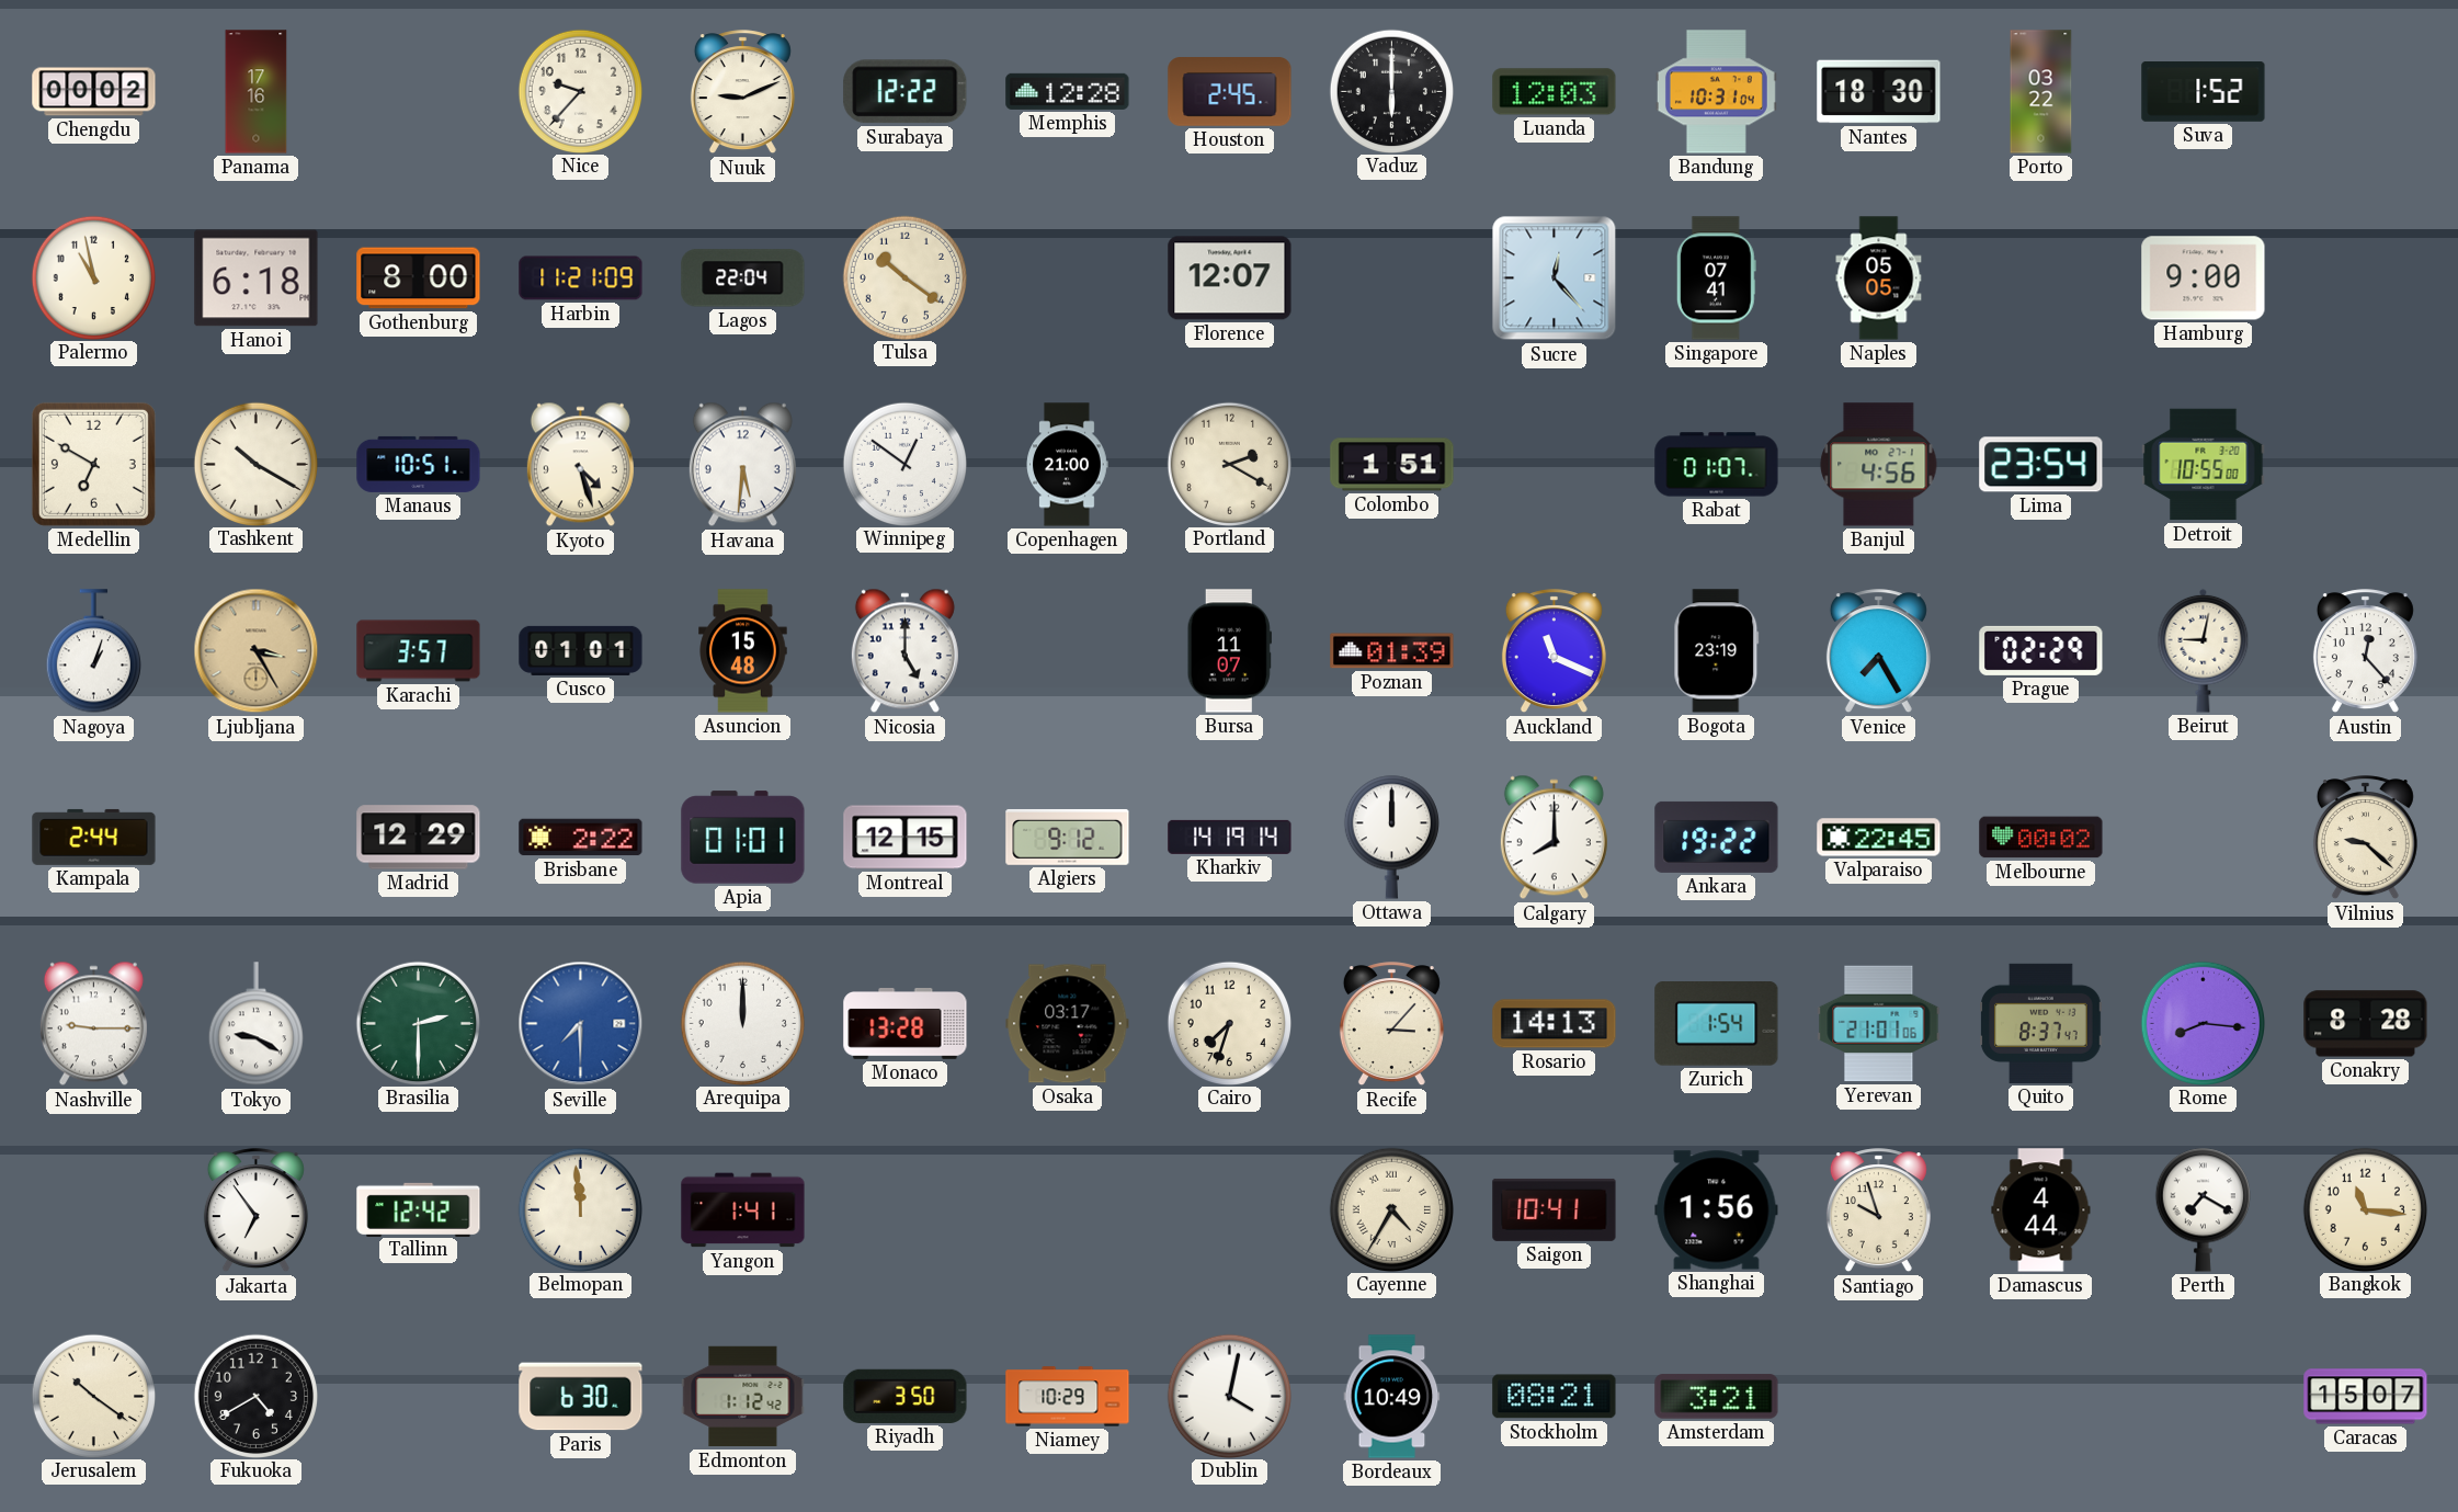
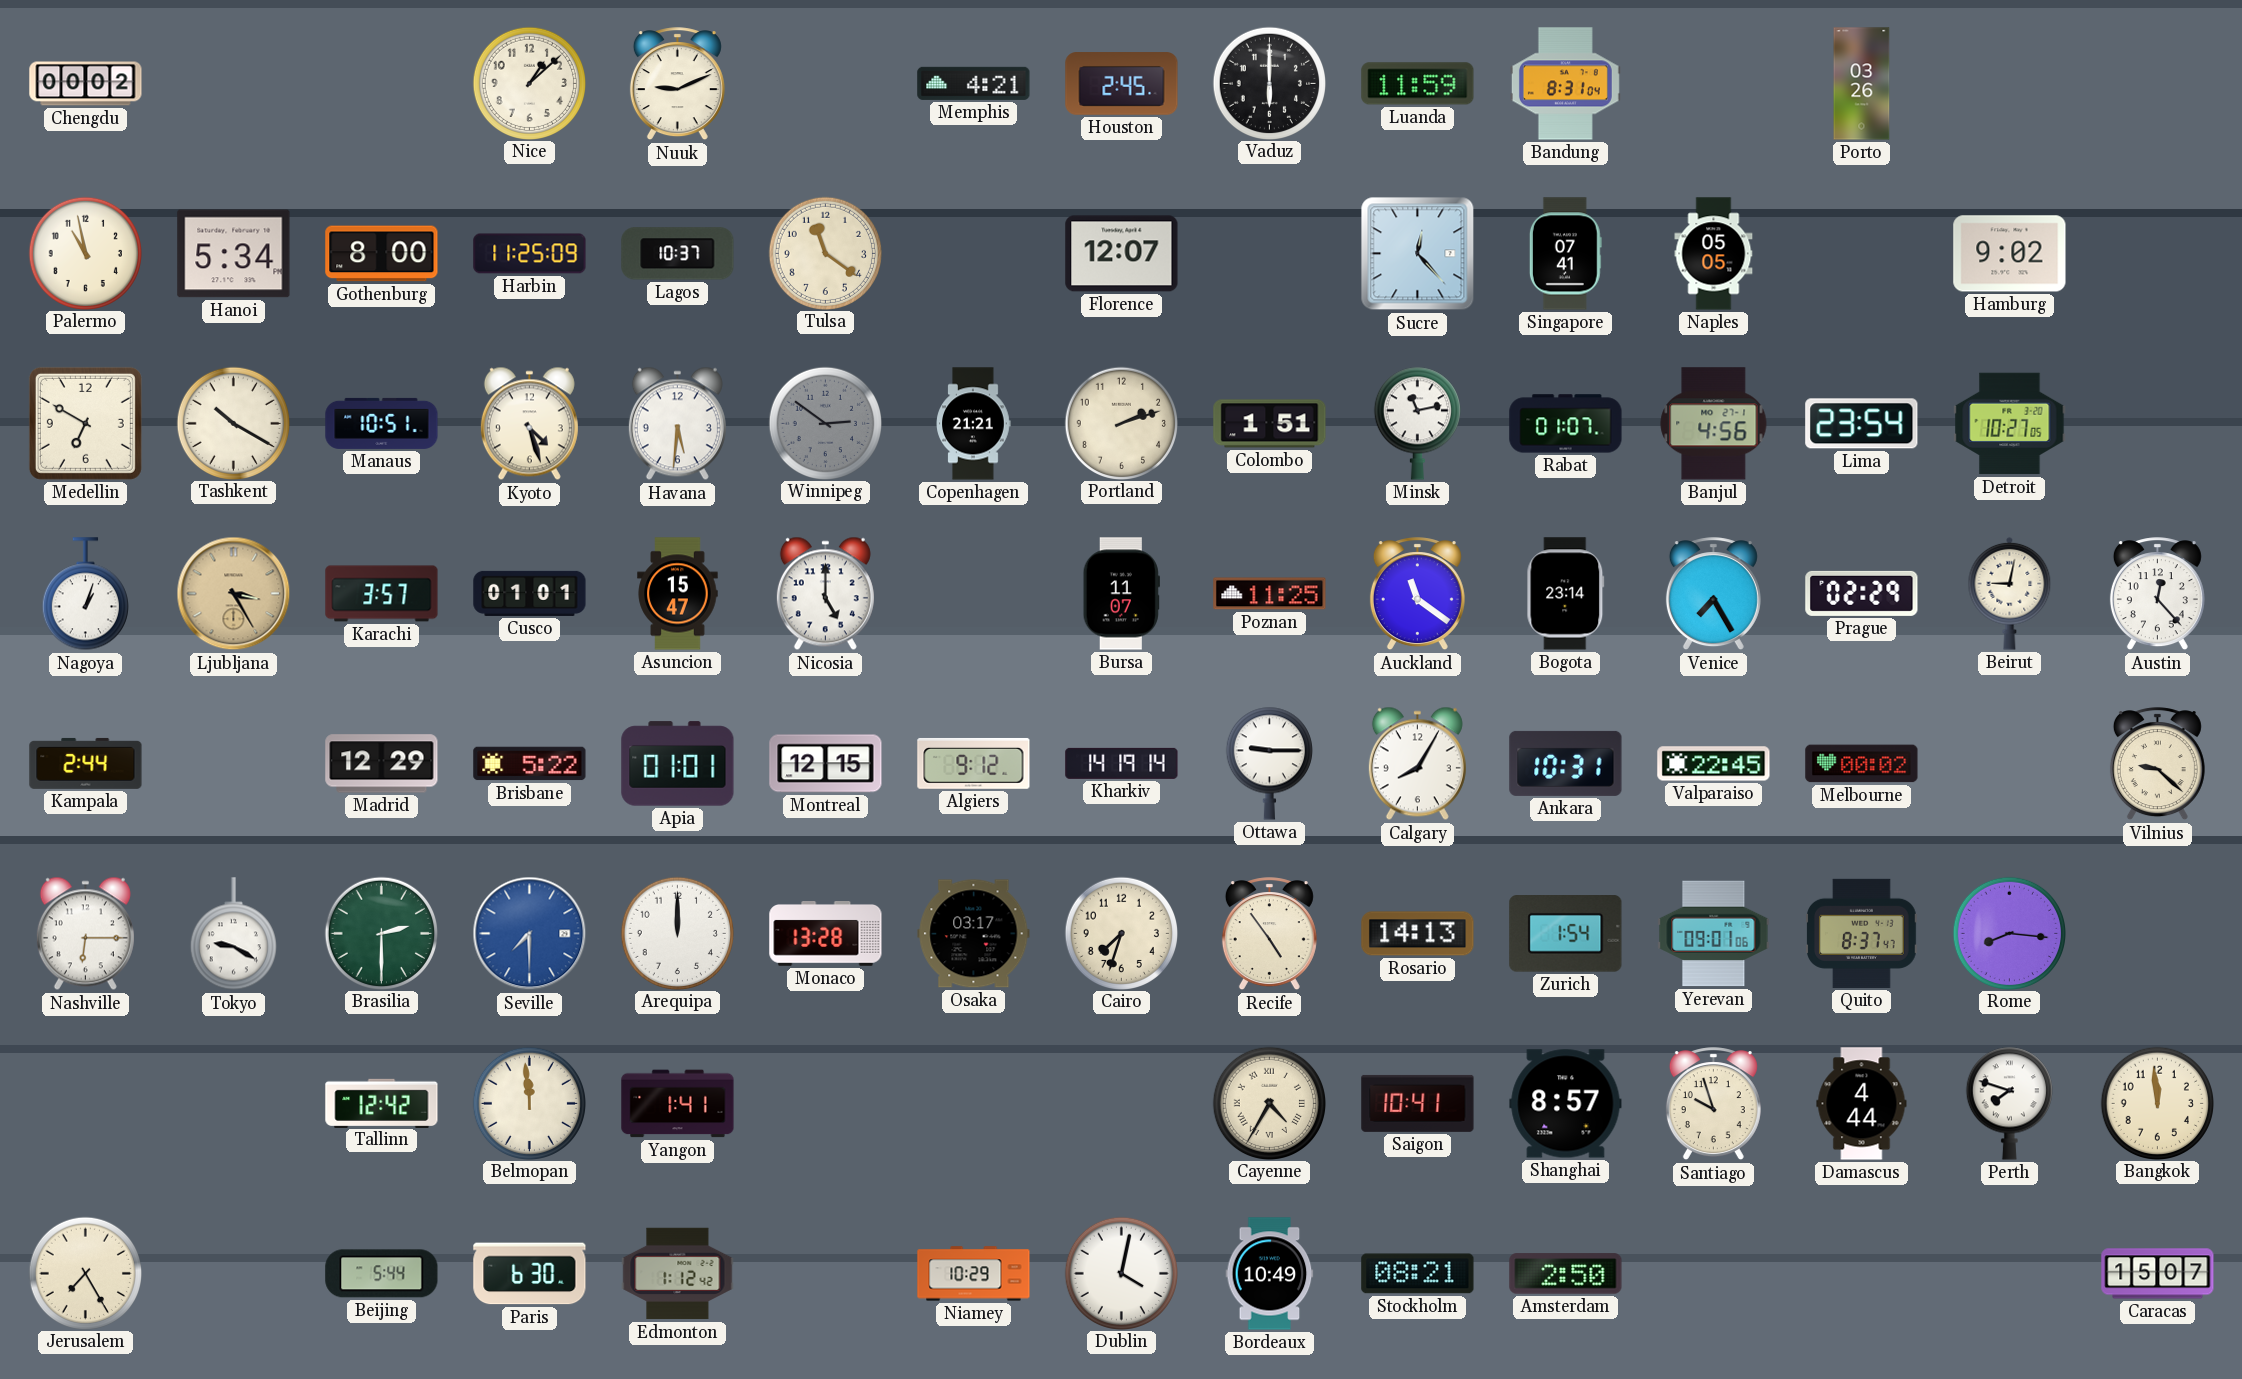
Panama: 17:16 -> none
Nice: 9:37 -> 1:08
Surabaya: 12:22 -> none
Memphis: 12:28 -> 4:21
Luanda: 12:03 -> 11:59
Bandung: 10:31 -> 8:31
Nantes: 18:30 -> none
Porto: 03:22 -> 03:26
Suva: 1:52 -> none
Hanoi: 6:18 -> 5:34
Harbin: 11:21 -> 11:25
Lagos: 22:04 -> 10:37
Tulsa: 10:21 -> 11:21
Hamburg: 9:00 -> 9:02
Winnipeg: 12:51 -> 2:51
Winnipeg dial: white -> grey
Copenhagen: 21:00 -> 21:21
Portland: 2:20 -> 2:12
Minsk: none -> 11:13
Detroit: 10:55 -> 10:27
Asuncion: 15:48 -> 15:47
Poznan: 01:39 -> 11:25
Auckland: 11:19 -> 11:21
Bogota: 23:19 -> 23:14
Brisbane: 2:22 -> 5:22
Ottawa: 12:00 -> 9:15
Calgary: 8:00 -> 8:05
Ankara: 19:22 -> 10:31
Nashville: 9:15 -> 6:15
Recife: 3:07 -> 4:54
Yerevan: 21:01 -> 09:01
Conakry: 8:28 -> none
Jakarta: 6:54 -> none
Shanghai: 1:56 -> 8:57
Perth: 7:20 -> 7:48
Bangkok: 11:16 -> 11:59
Jerusalem: 10:21 -> 7:25
Fukuoka: 4:40 -> none
Beijing: none -> 5:44
Riyadh: 3:50 -> none
Amsterdam: 3:21 -> 2:50
